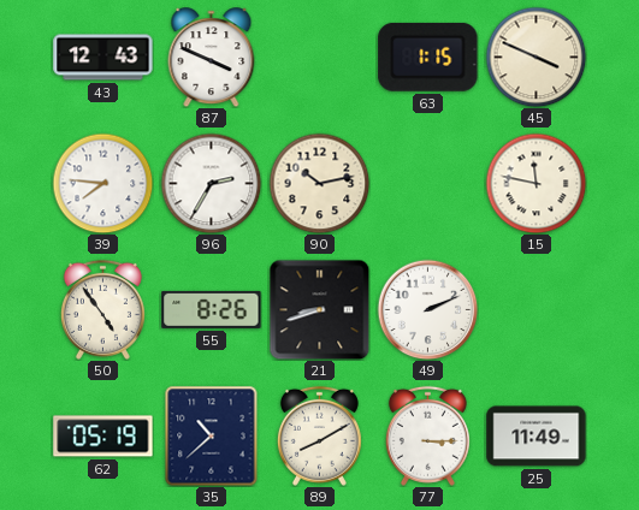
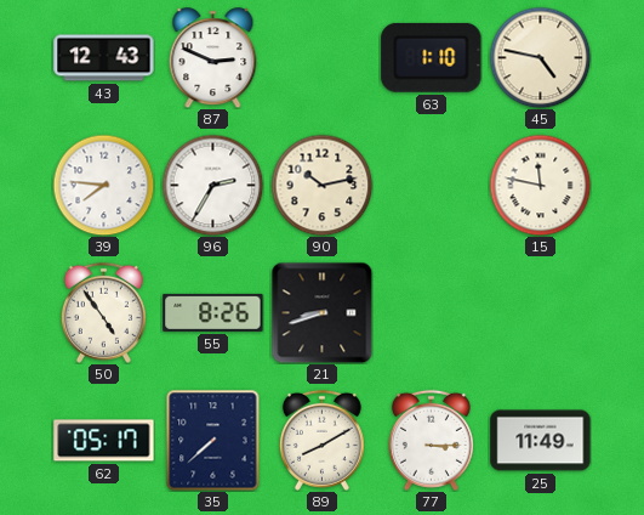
87: 3:49 -> 2:49
63: 1:15 -> 1:10
45: 3:49 -> 4:47
49: 2:11 -> none
62: 05:19 -> 05:17
35: 10:38 -> 7:38
